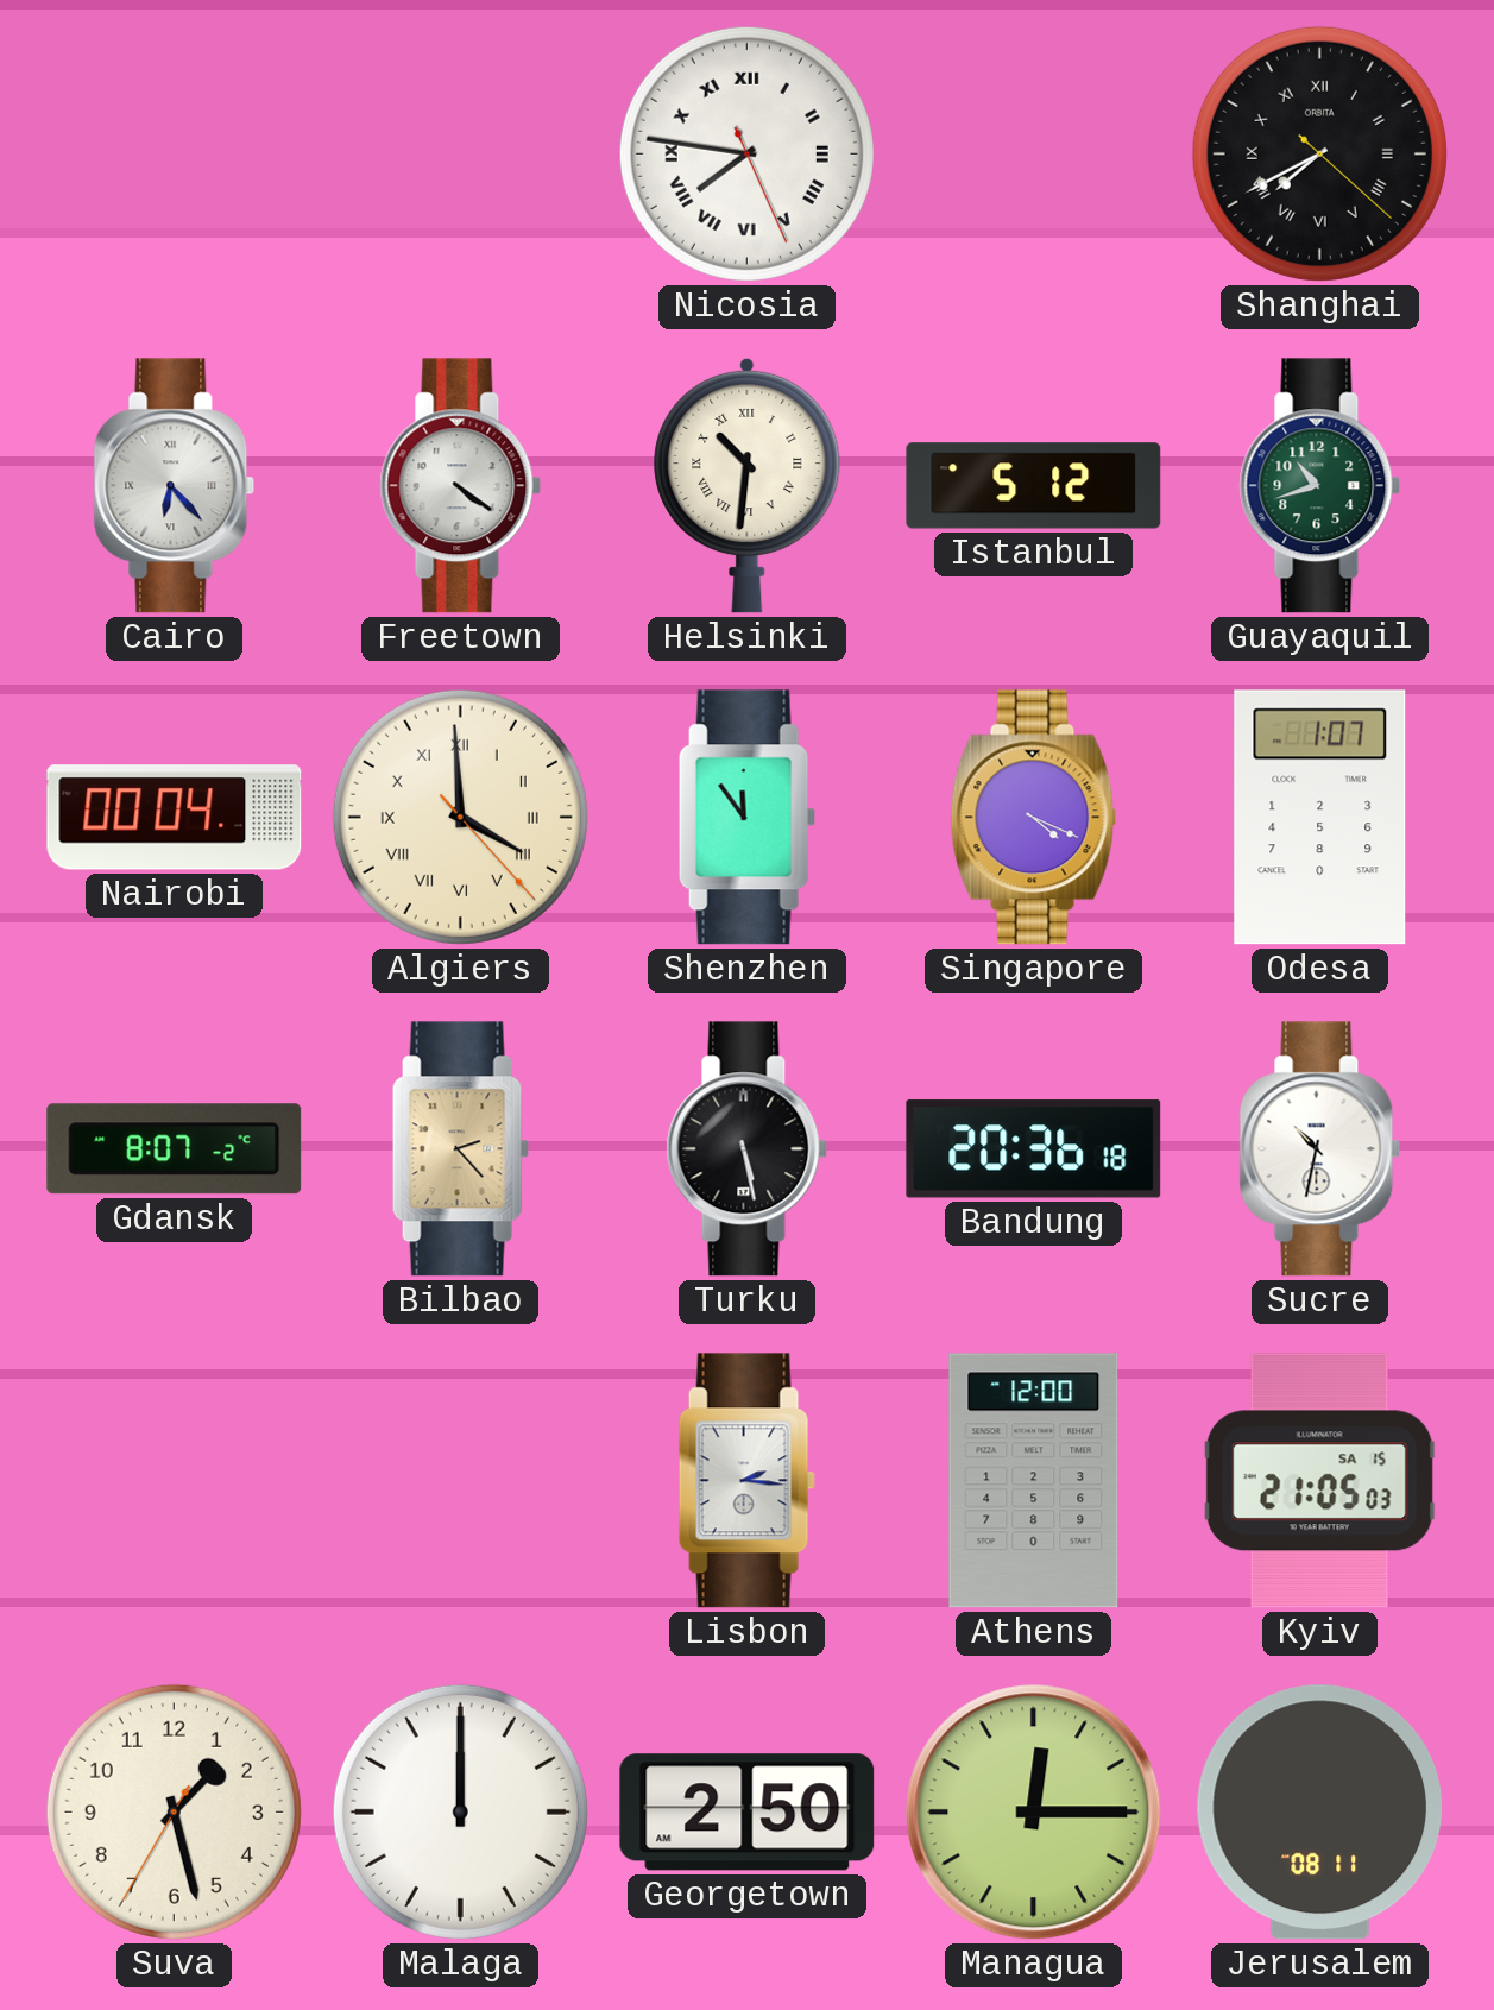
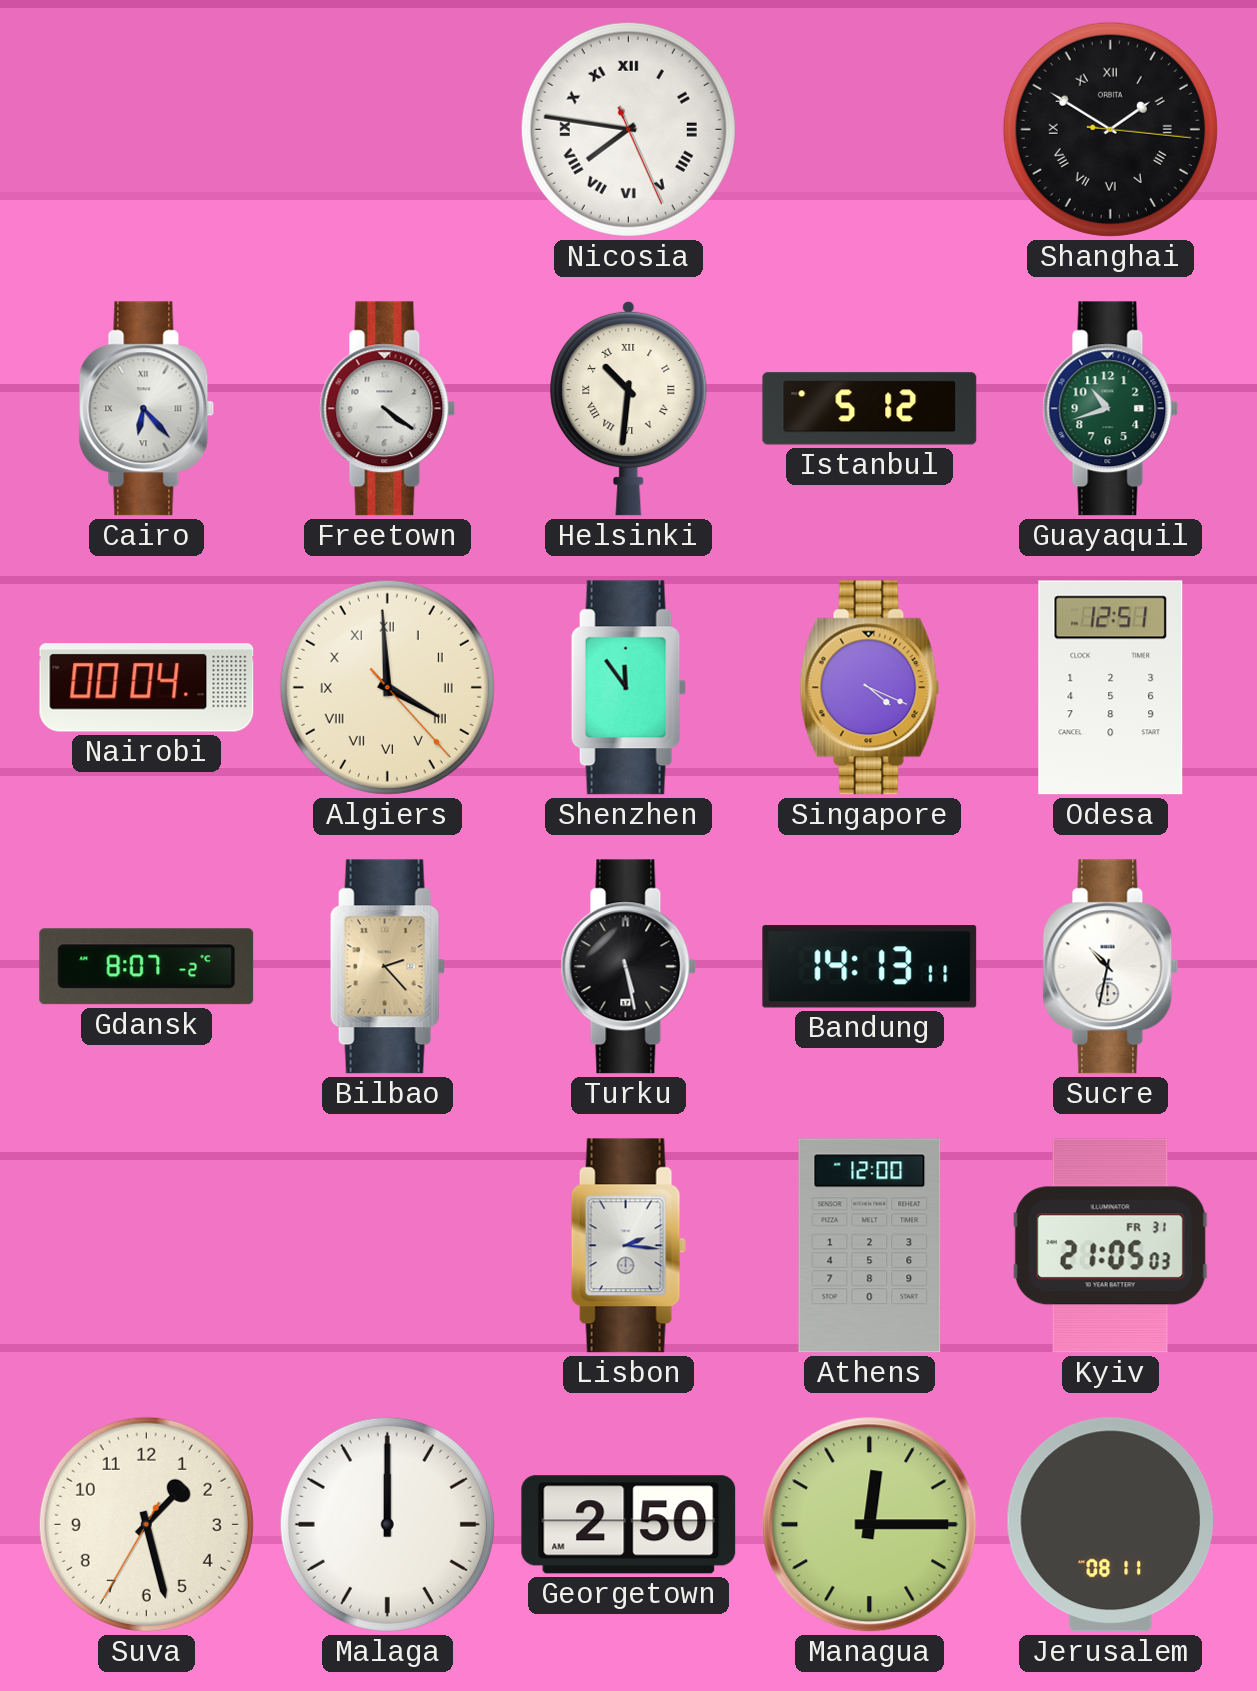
Shanghai: 7:40 -> 1:50
Odesa: 1:07 -> 12:51
Bandung: 20:36 -> 14:13
Kyiv date: SA 15 -> FR 31
